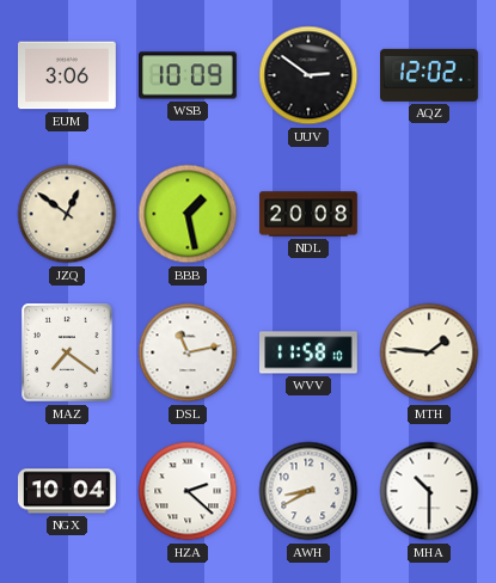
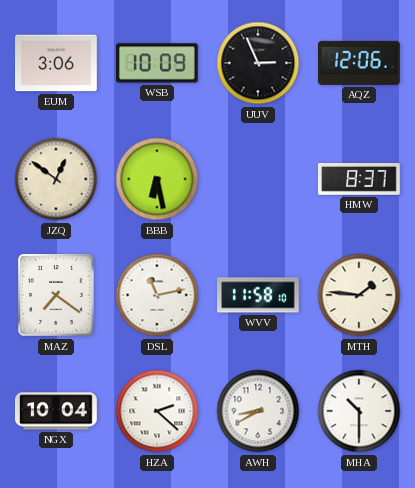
UUV: 2:51 -> 2:56
AQZ: 12:02 -> 12:06
BBB: 1:28 -> 6:28
NDL: 20:08 -> none
HMW: none -> 8:37
